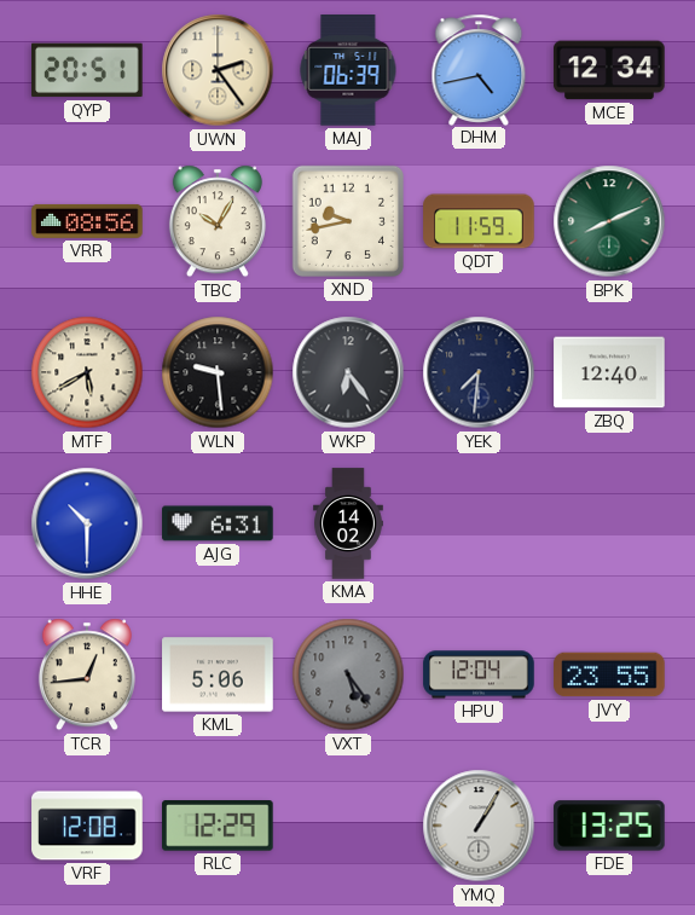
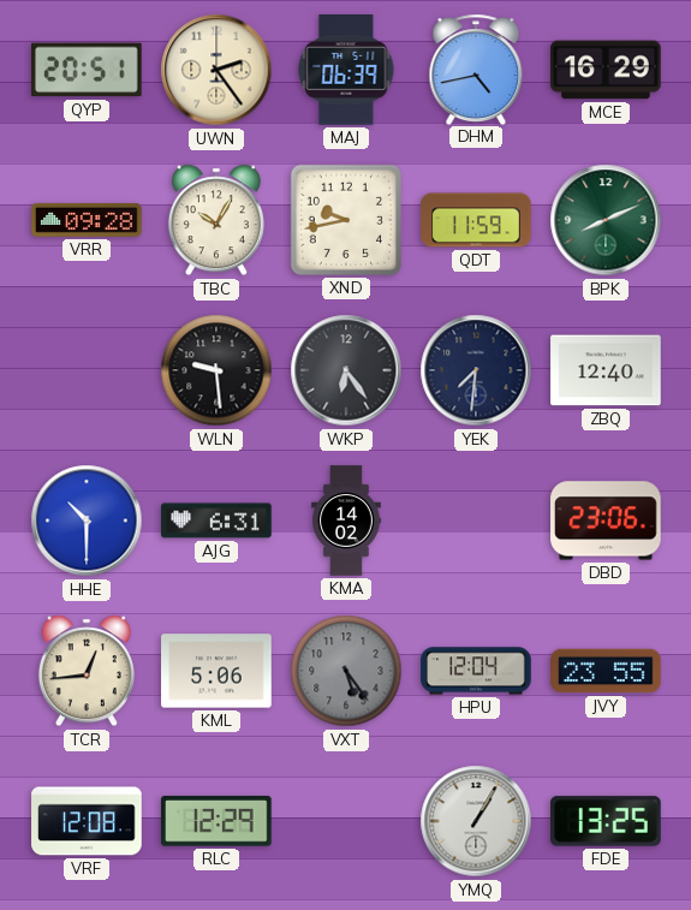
MCE: 12:34 -> 16:29
VRR: 08:56 -> 09:28
MTF: 5:40 -> none
DBD: none -> 23:06
